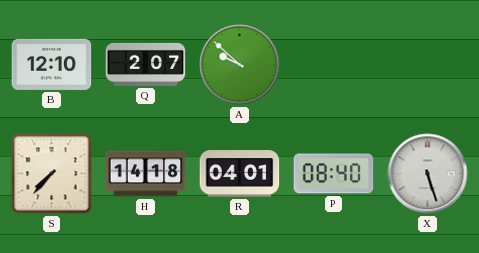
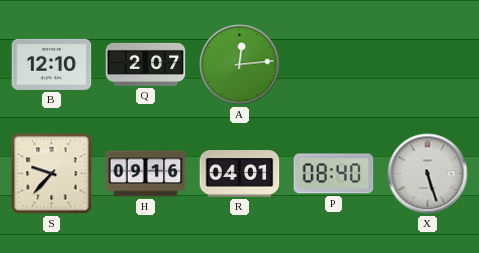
A: 9:52 -> 12:14
S: 7:37 -> 9:37
H: 14:18 -> 09:16
